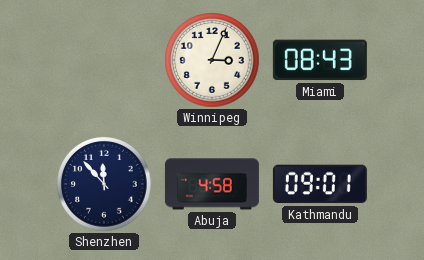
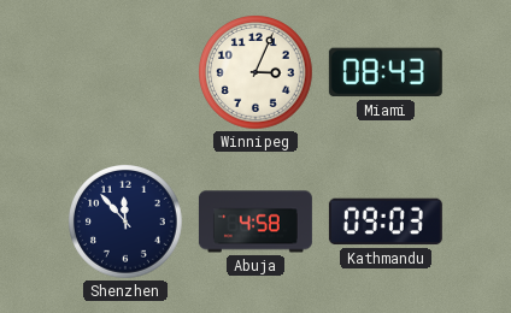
Kathmandu: 09:01 -> 09:03
